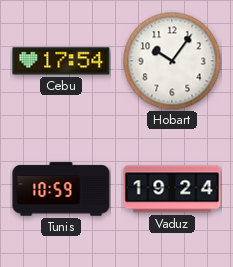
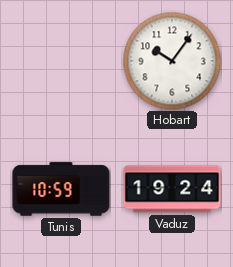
Cebu: 17:54 -> none
